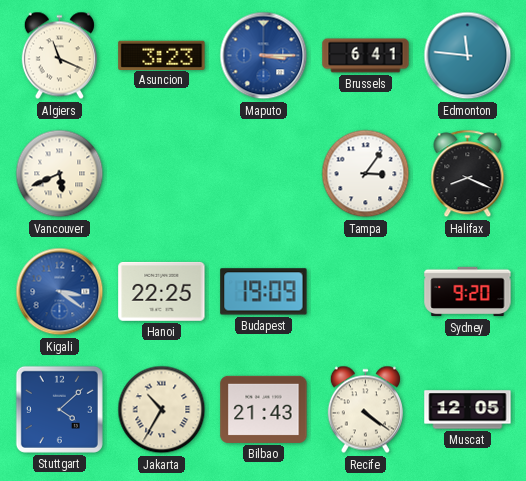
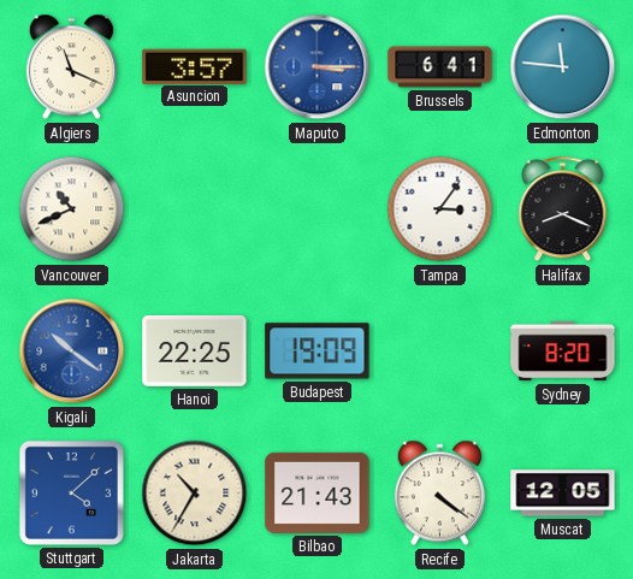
Asuncion: 3:23 -> 3:57
Vancouver: 5:41 -> 10:41
Kigali: 3:21 -> 10:21
Sydney: 9:20 -> 8:20
